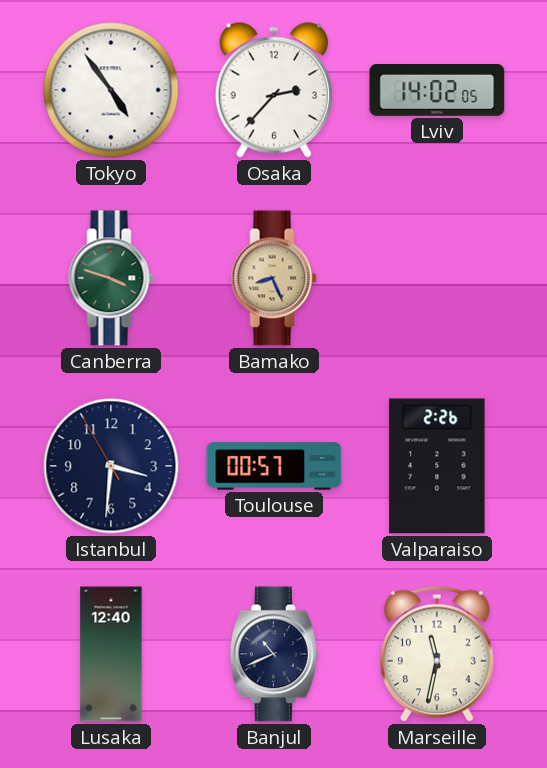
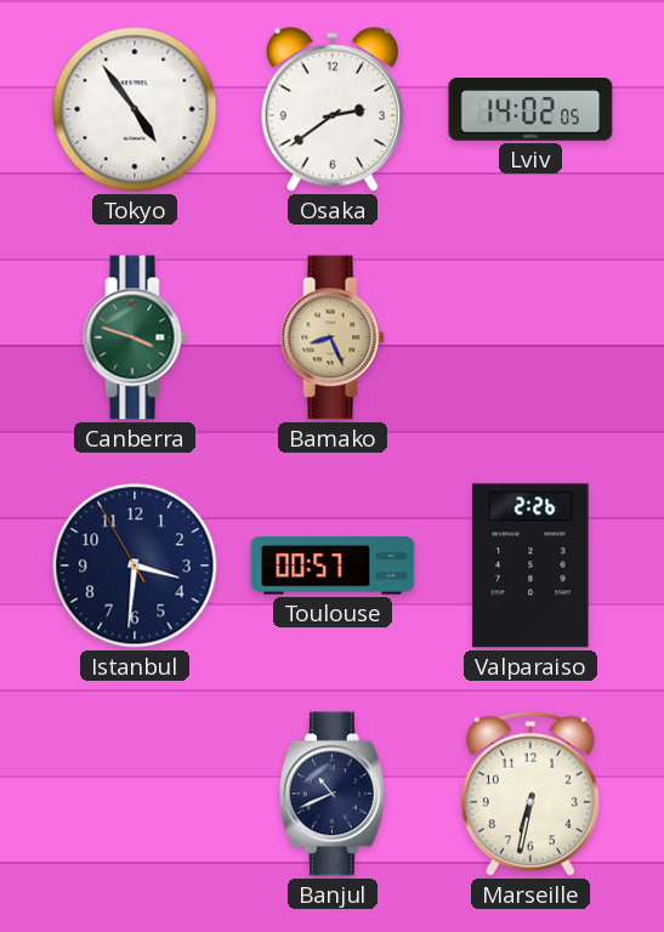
Osaka: 2:37 -> 2:39
Lusaka: 12:40 -> none
Marseille: 11:32 -> 6:32
